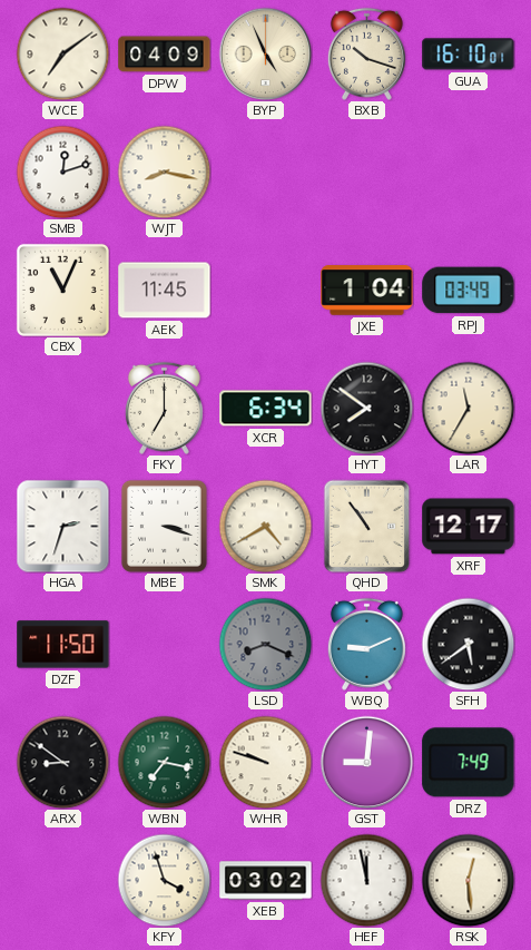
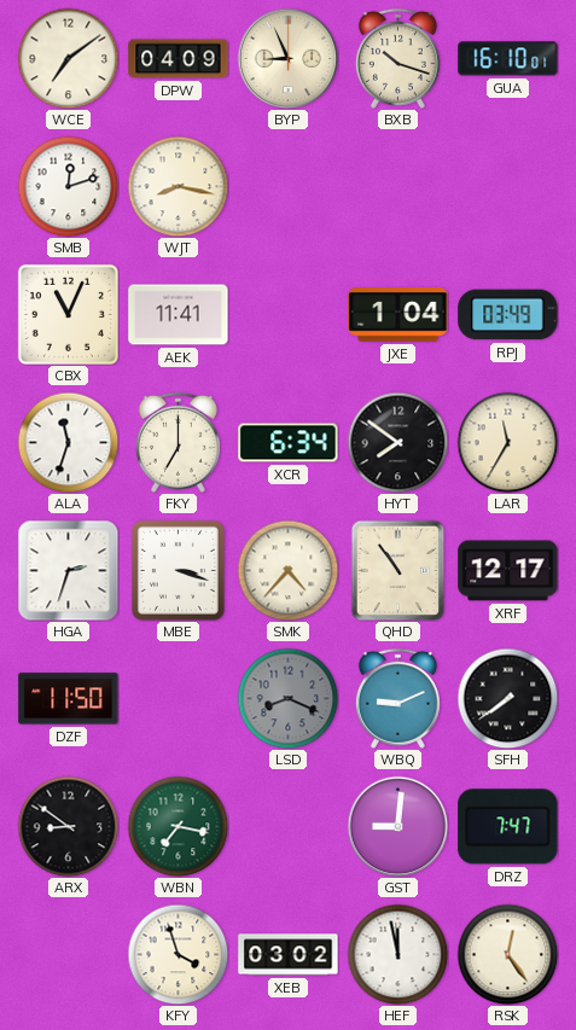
BYP: 4:56 -> 8:56
AEK: 11:45 -> 11:41
ALA: none -> 11:33
SMK: 4:40 -> 4:37
SFH: 5:39 -> 7:39
WHR: 9:48 -> none
DRZ: 7:49 -> 7:47
RSK: 12:29 -> 12:24
